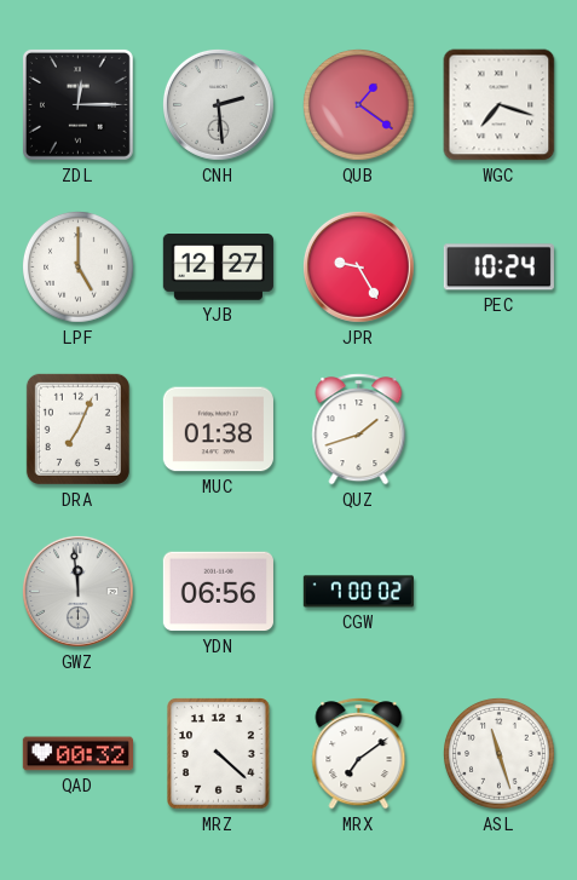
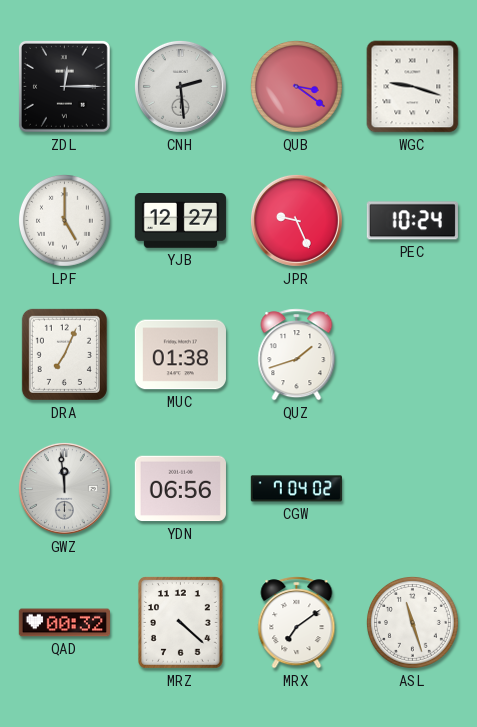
QUB: 1:21 -> 3:21
WGC: 7:18 -> 9:18
JPR: 9:25 -> 9:26
CGW: 7:00 -> 7:04
